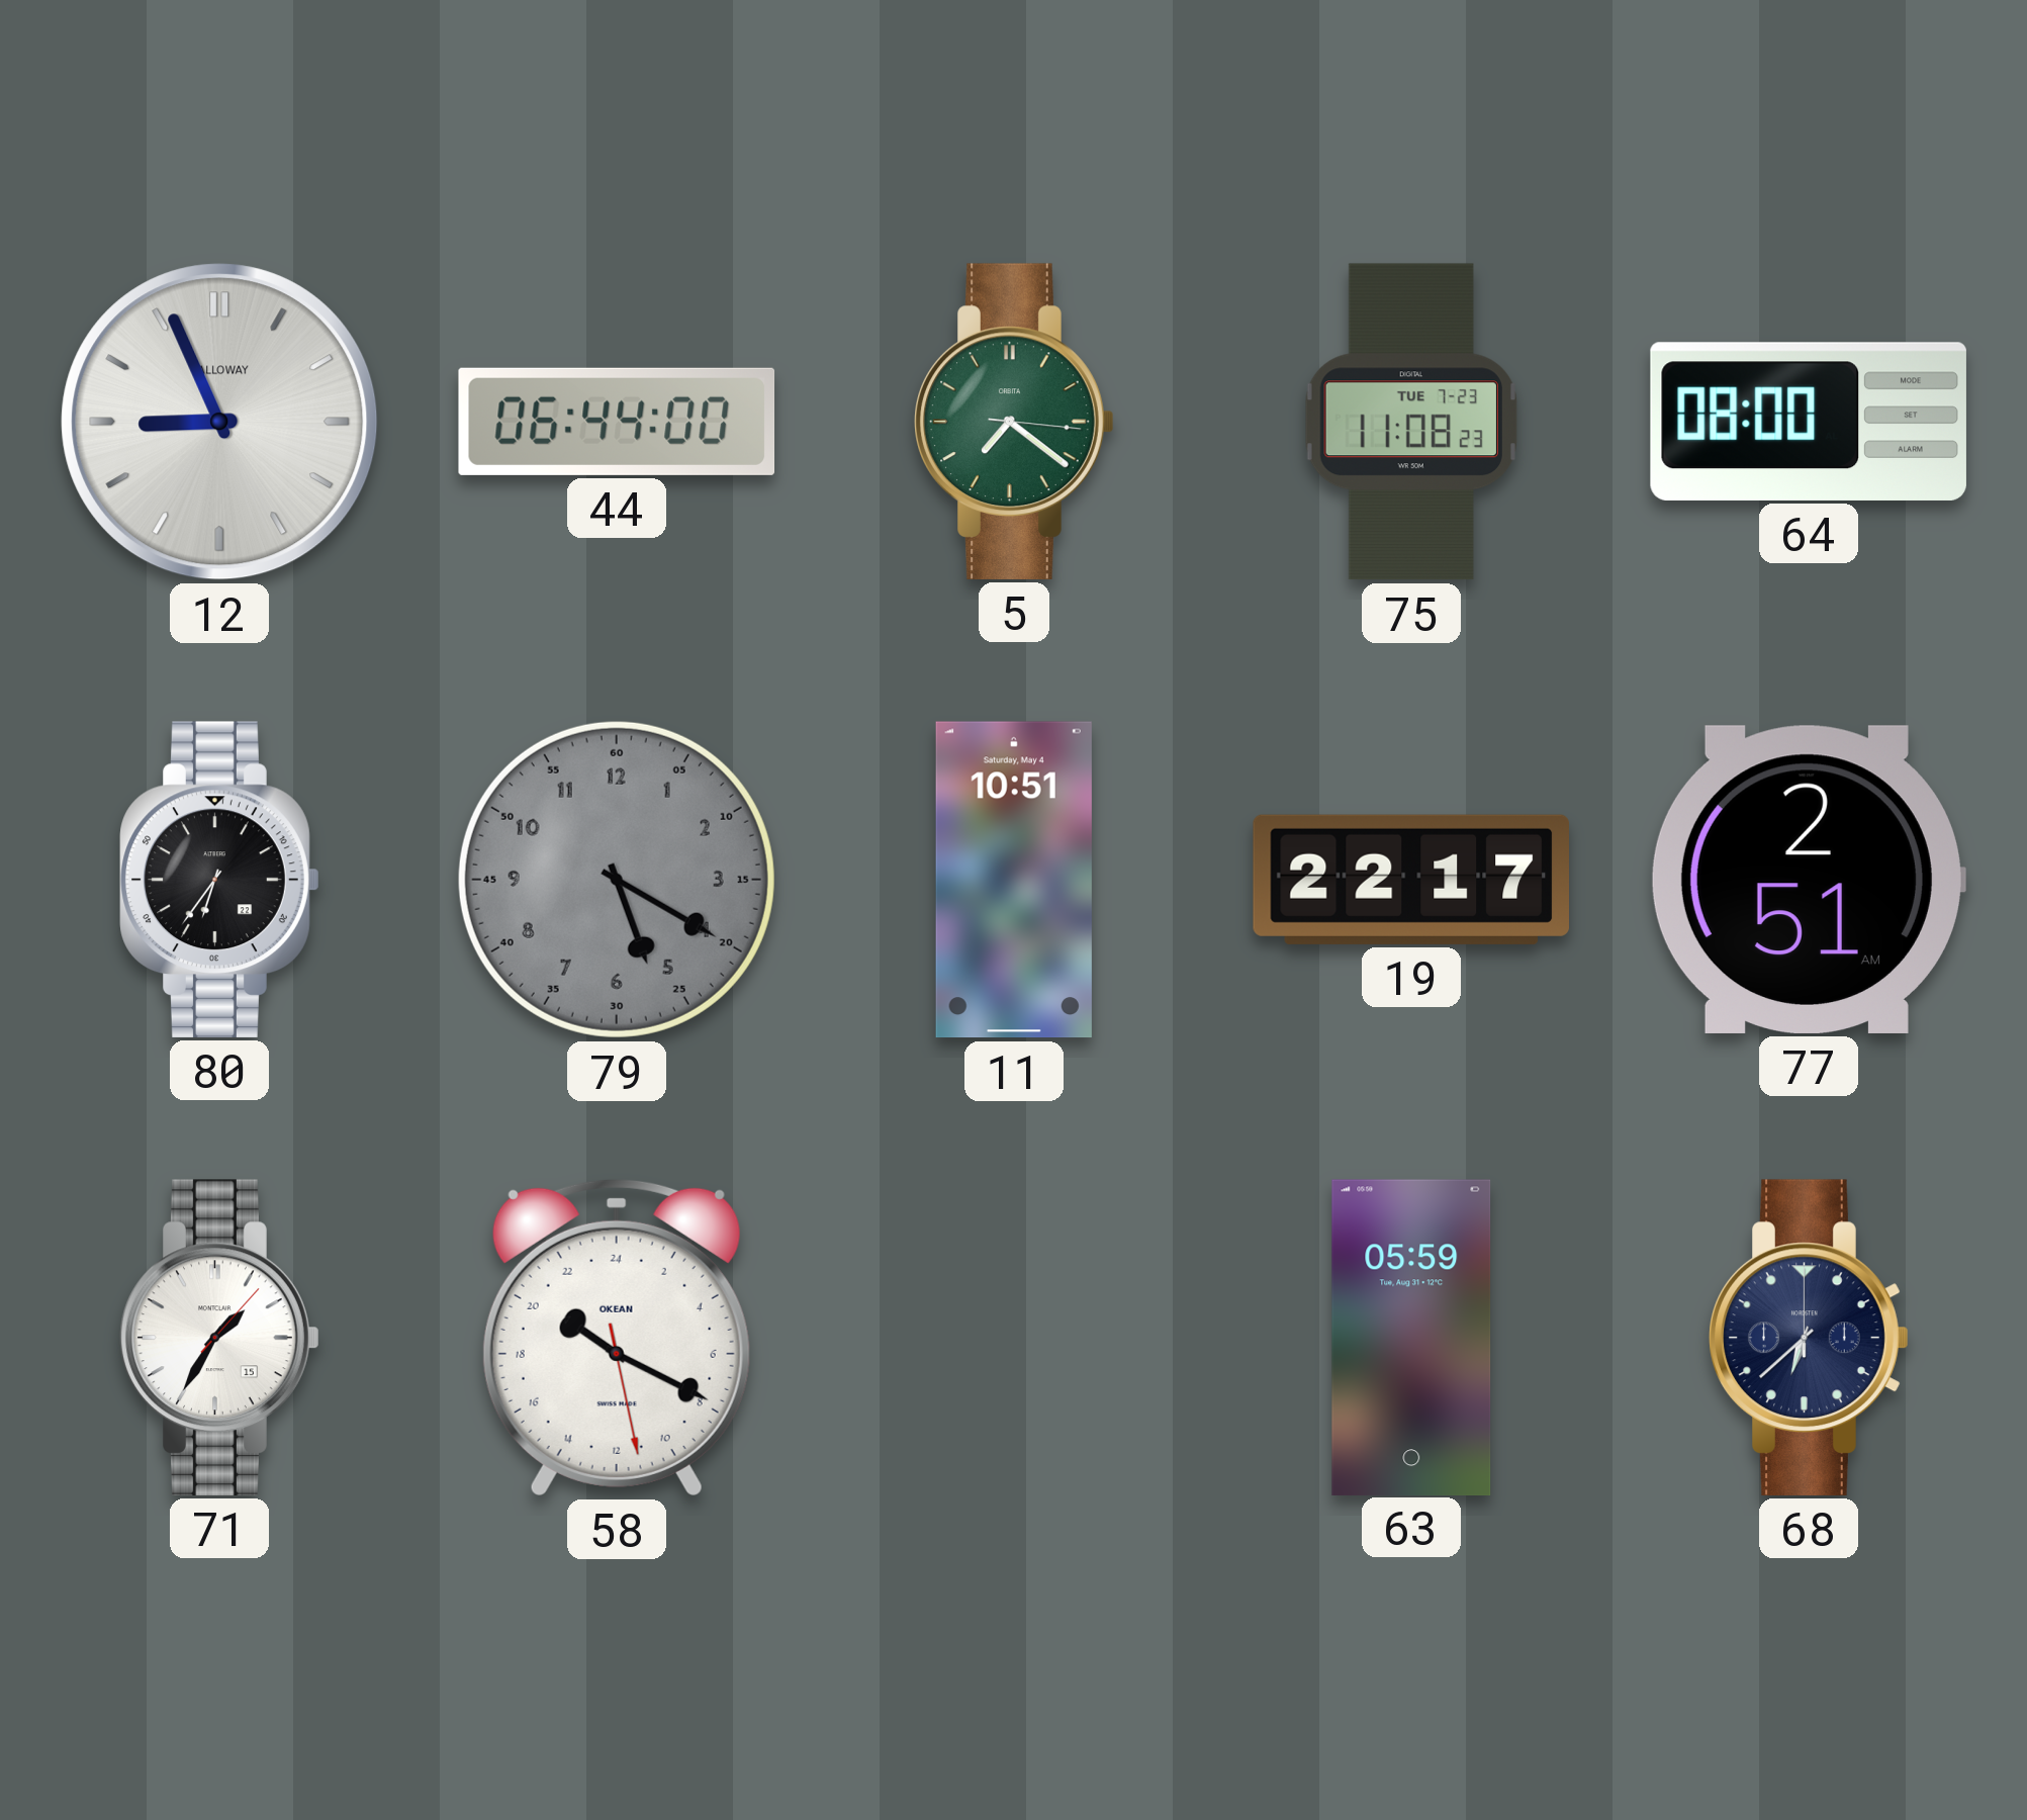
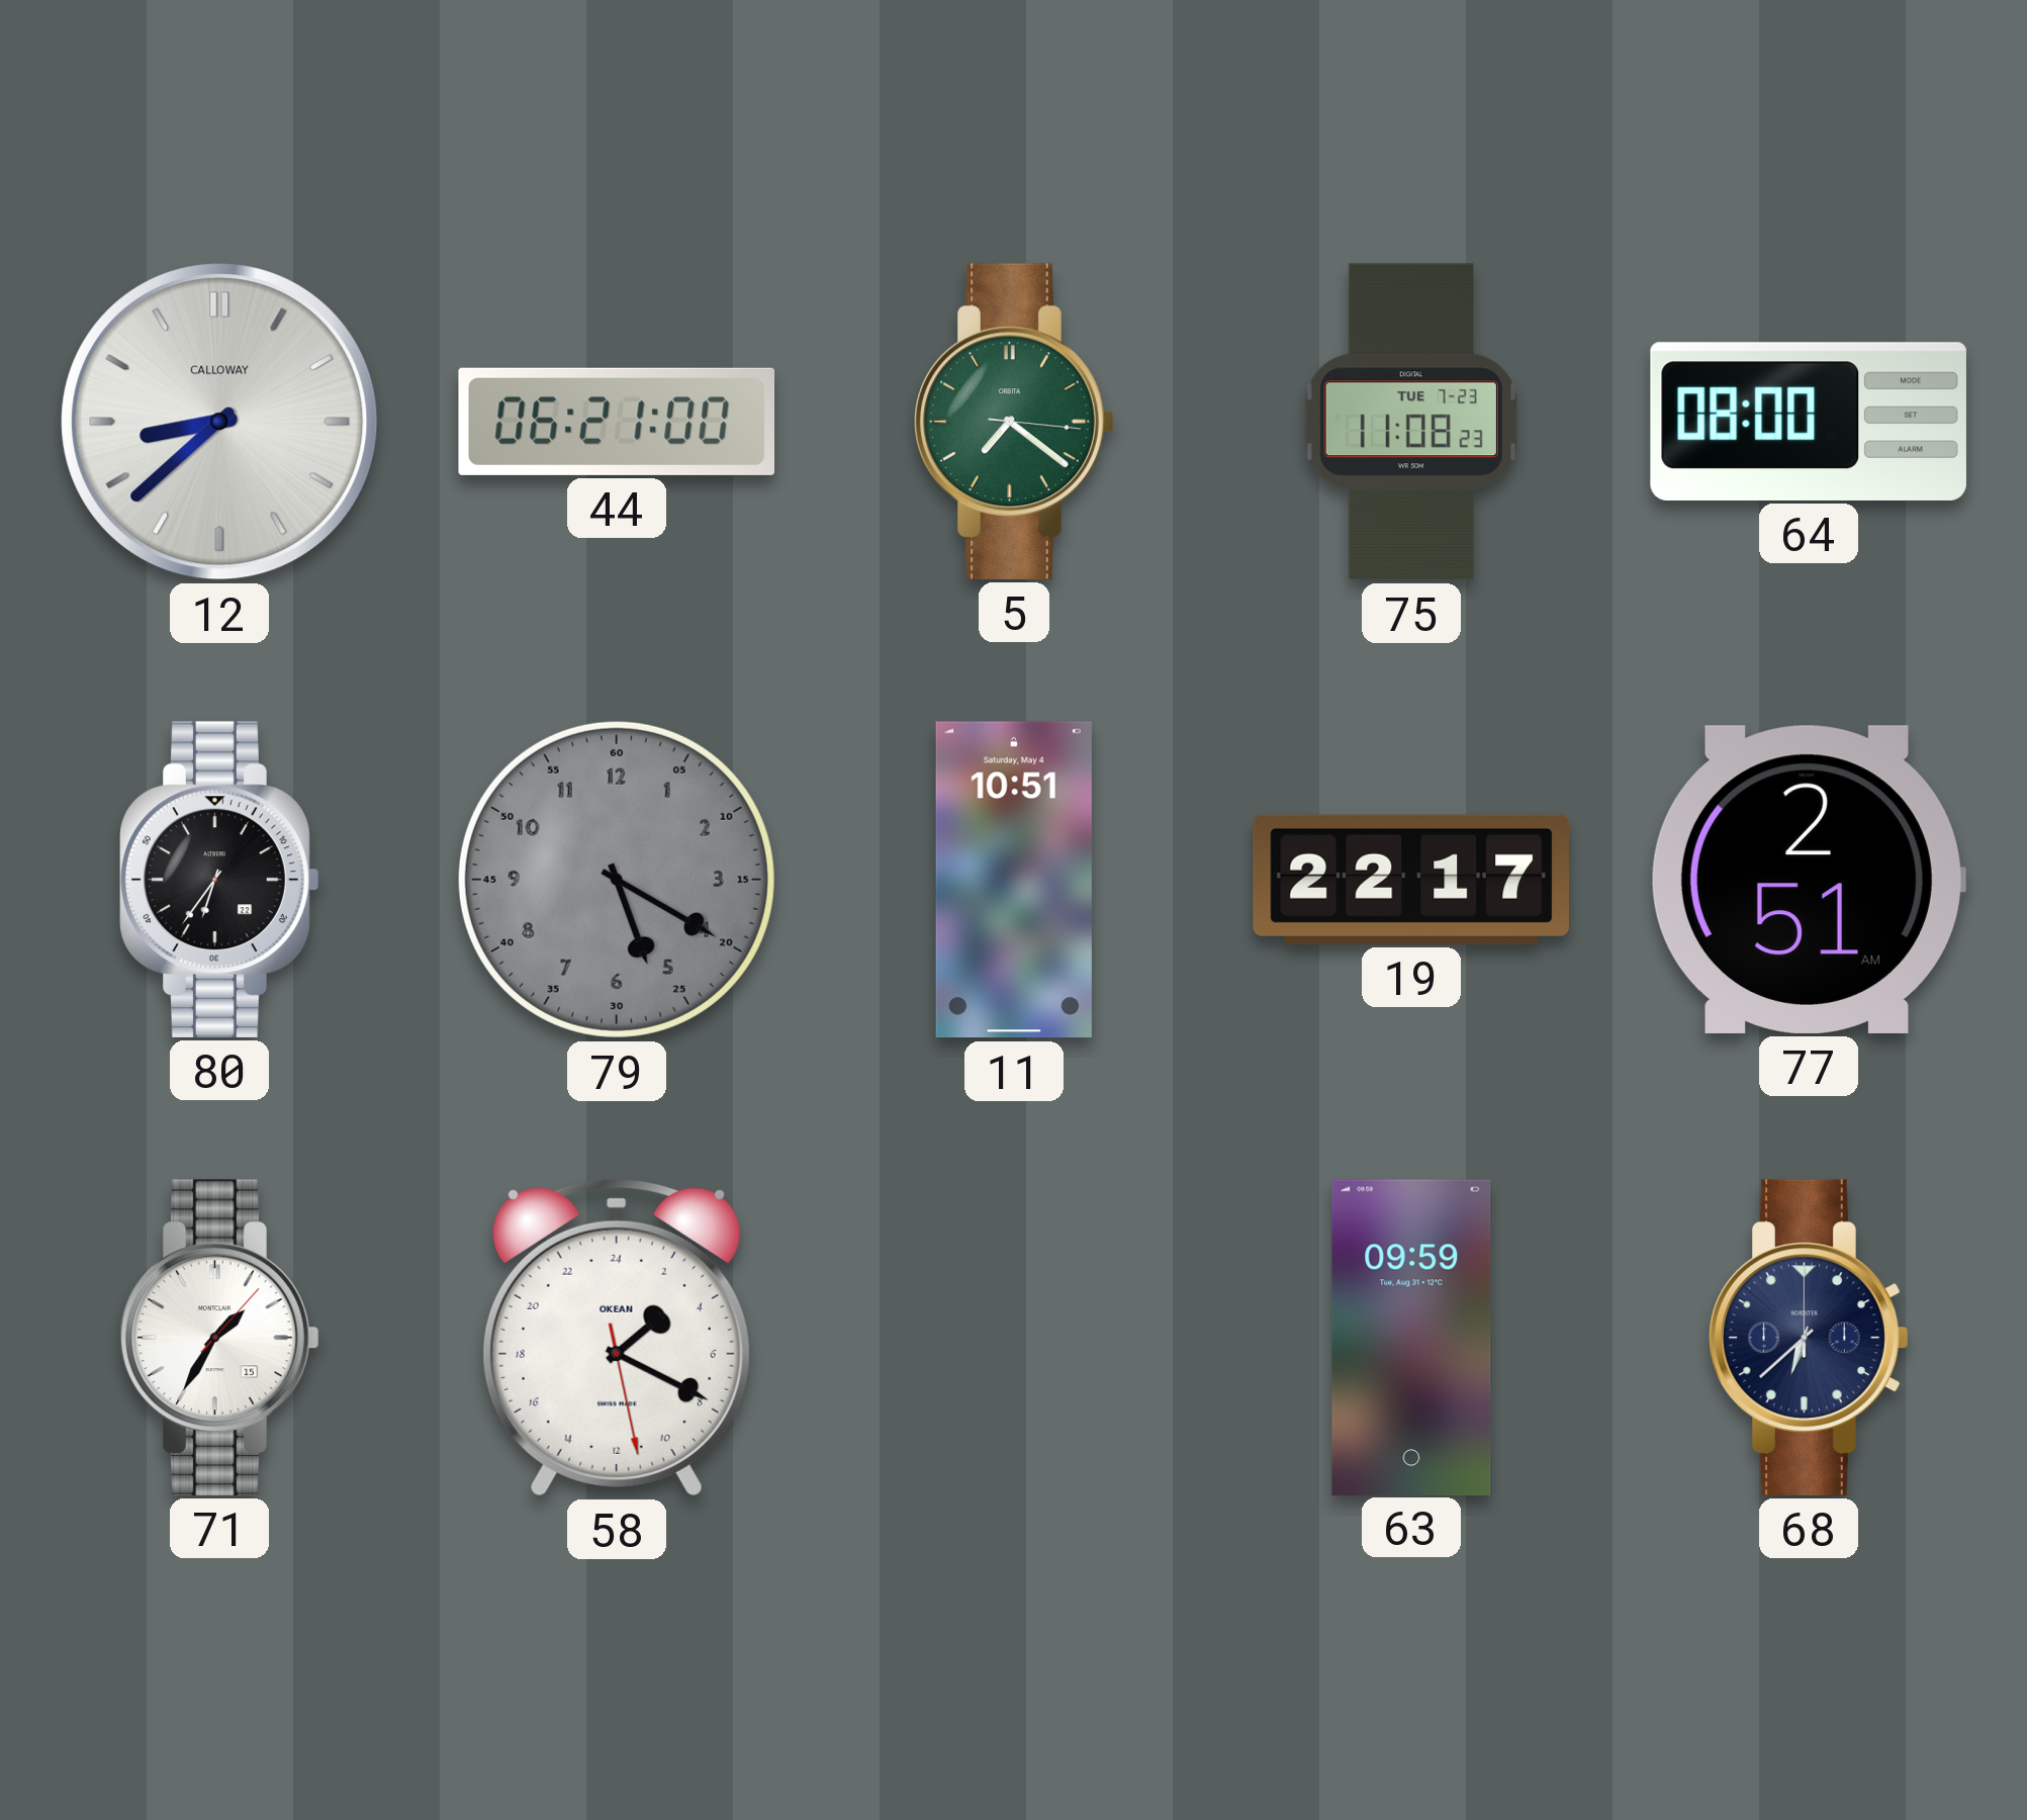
12: 8:56 -> 8:38
44: 06:44 -> 06:21
58: 20:19 -> 3:19
63: 05:59 -> 09:59
